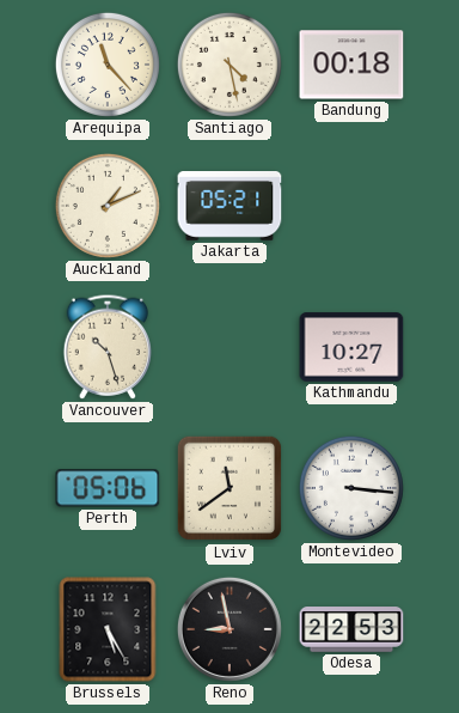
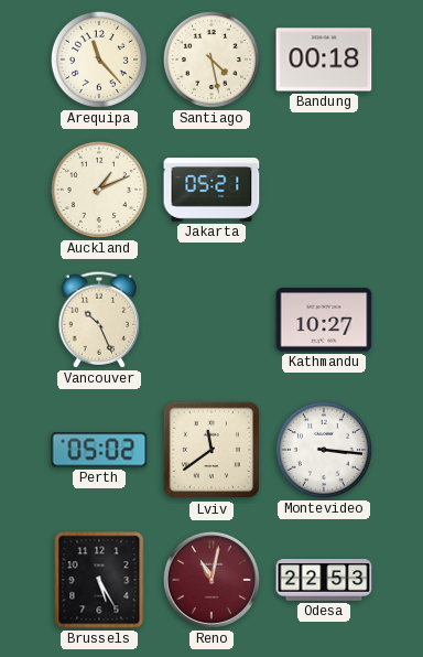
Vancouver: 10:27 -> 10:26
Perth: 05:06 -> 05:02
Reno: 8:58 -> 11:02
Reno dial: black -> burgundy
